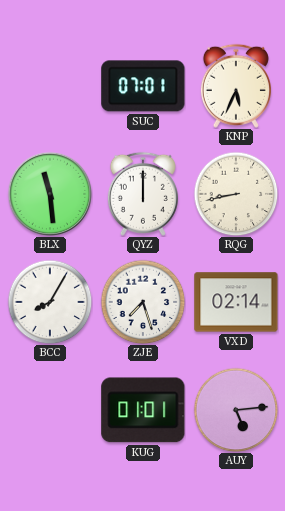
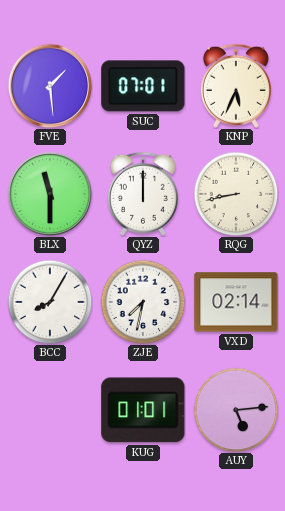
FVE: none -> 1:29
BLX: 11:29 -> 11:30
ZJE: 7:27 -> 7:32
